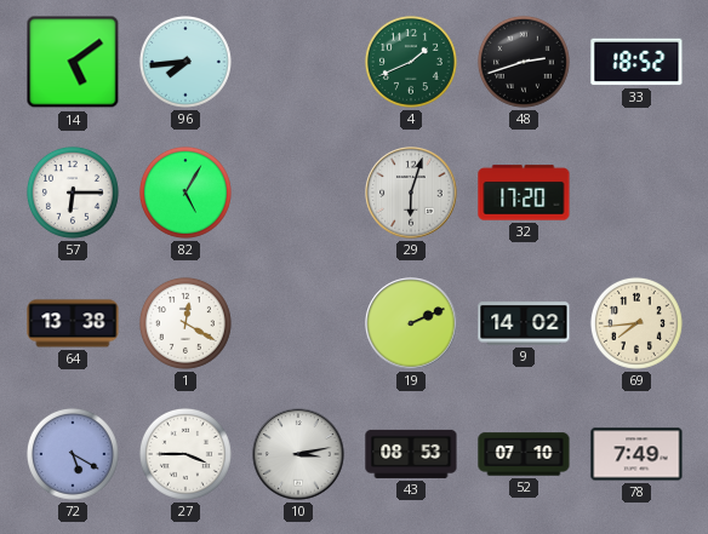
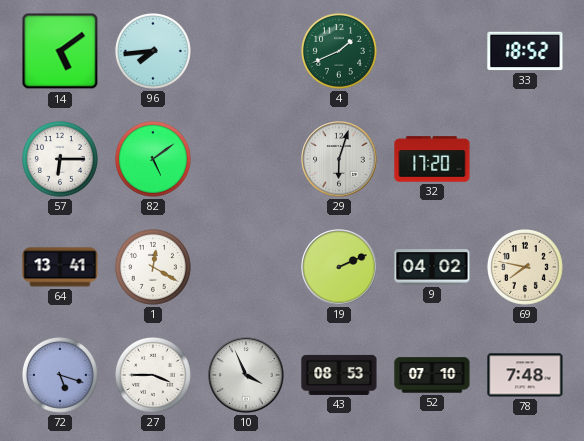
48: 2:42 -> none
82: 5:05 -> 5:09
64: 13:38 -> 13:41
9: 14:02 -> 04:02
69: 7:44 -> 7:47
72: 5:20 -> 5:18
10: 3:13 -> 3:56
78: 7:49 -> 7:48
